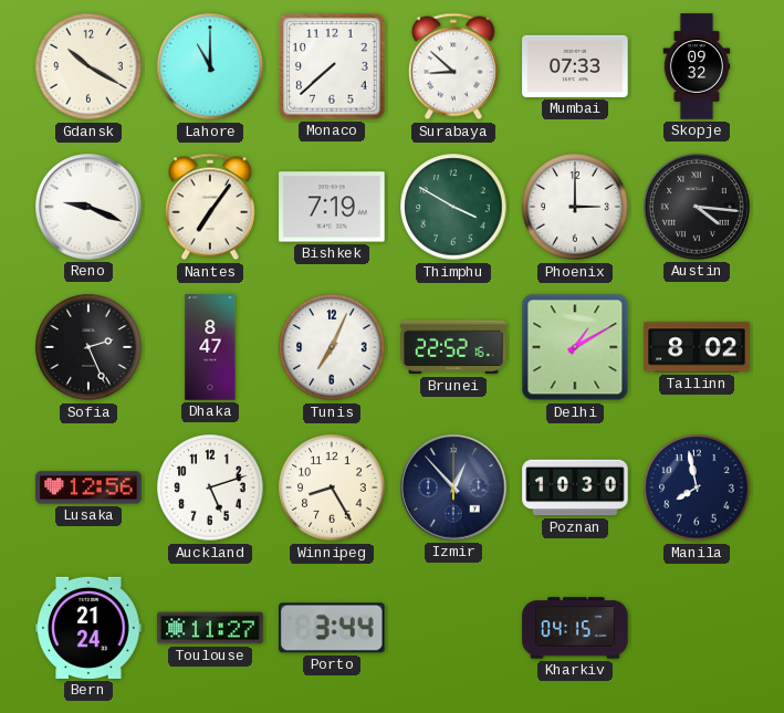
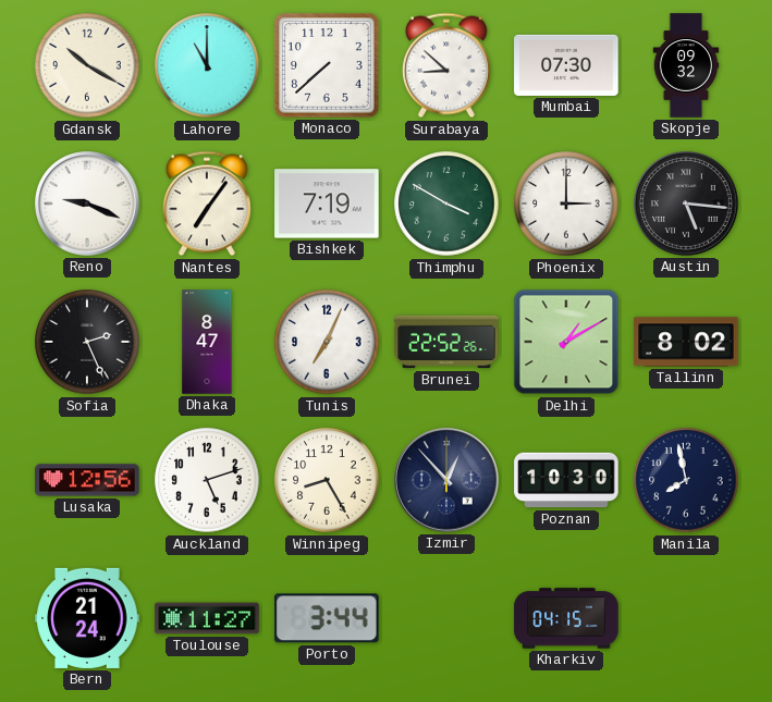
Mumbai: 07:33 -> 07:30
Austin: 4:16 -> 5:16
Brunei: 22:52:16 -> 22:52:26
